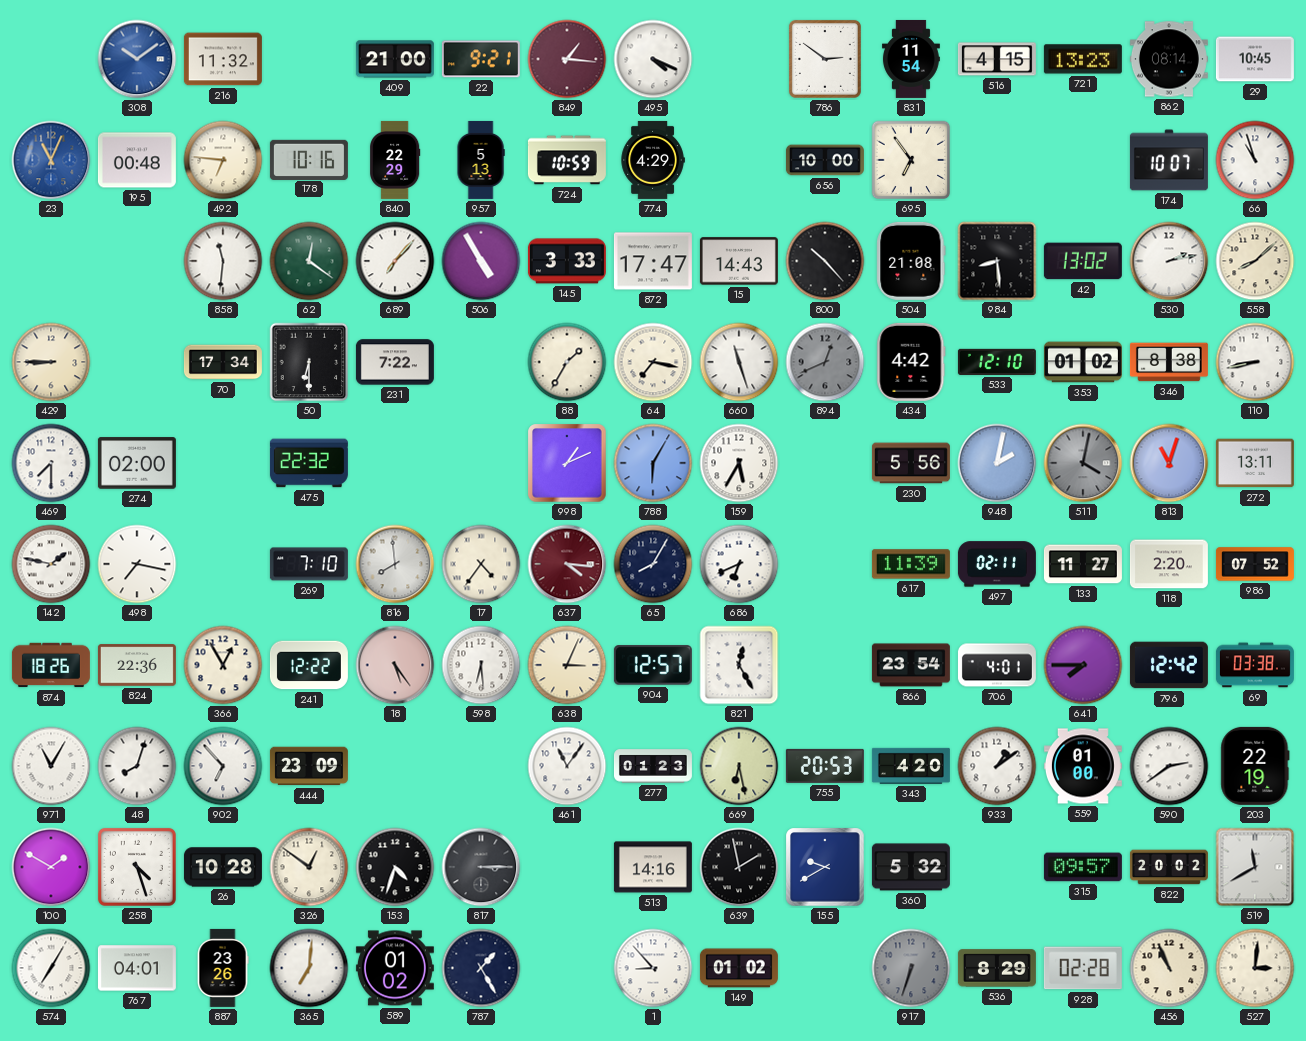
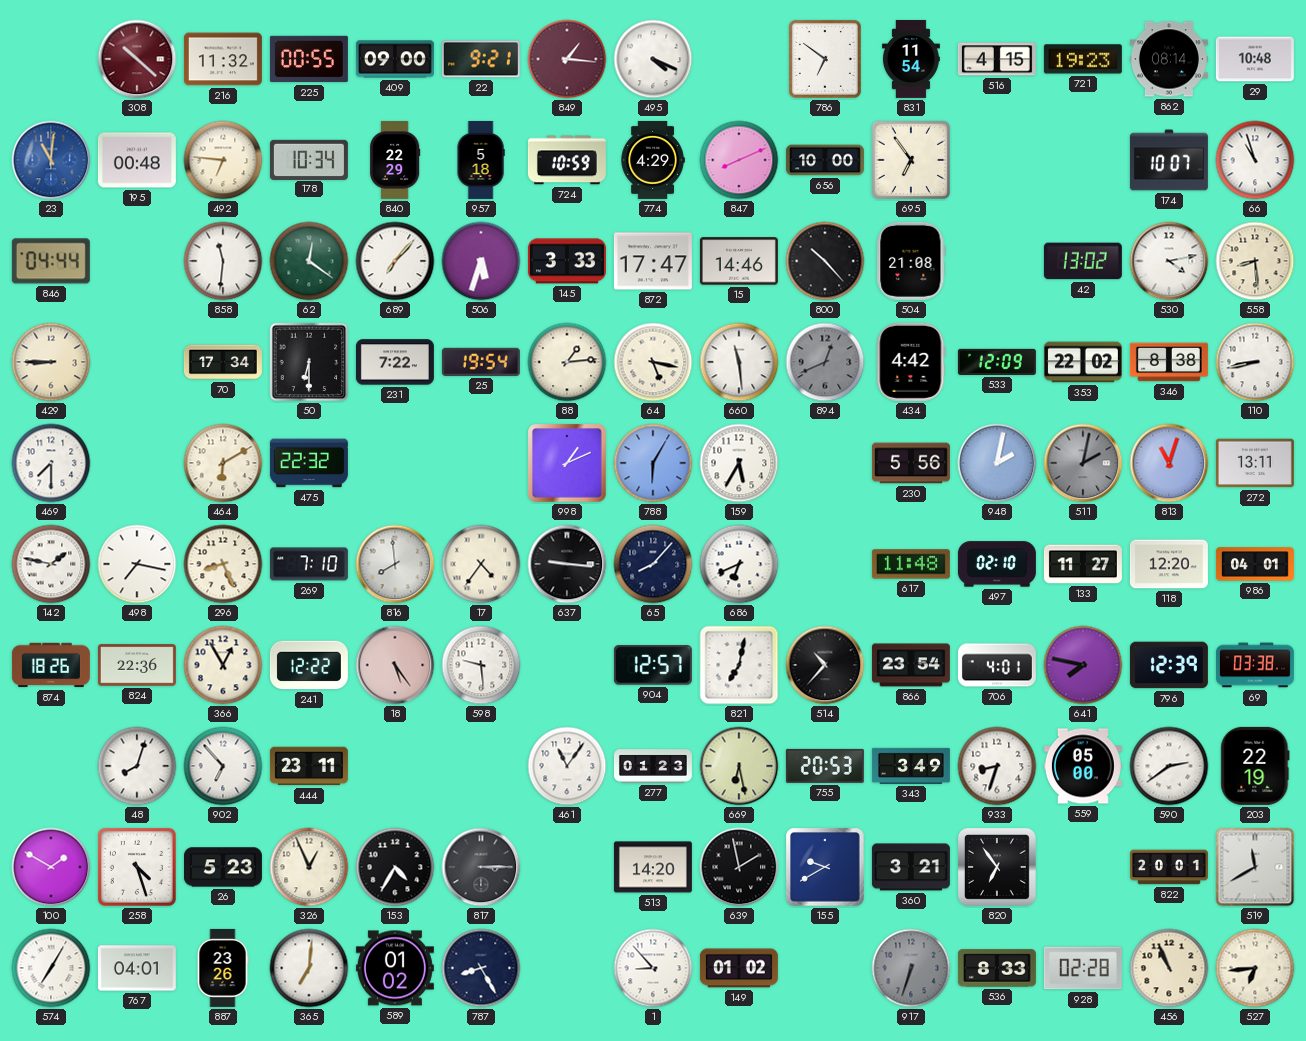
308: 10:09 -> 10:22
308 dial: blue -> burgundy
225: none -> 00:55
409: 21:00 -> 09:00
786: 2:51 -> 6:51
721: 13:23 -> 19:23
29: 10:45 -> 10:48
23: 11:04 -> 11:01
178: 10:16 -> 10:34
957: 5:13 -> 5:18
847: none -> 8:11
846: none -> 04:44
506: 4:55 -> 5:33
15: 14:43 -> 14:46
984: 8:29 -> none
530: 2:13 -> 4:13
558: 8:08 -> 8:29
25: none -> 19:54
88: 1:35 -> 1:14
64: 7:17 -> 5:17
660: 11:27 -> 11:29
533: 12:10 -> 12:09
353: 01:02 -> 22:02
274: 02:00 -> none
464: none -> 6:10
511: 4:02 -> 2:02
296: none -> 8:26
637: 4:16 -> 9:16
637 dial: burgundy -> black
65: 8:05 -> 8:07
617: 11:39 -> 11:48
497: 02:11 -> 02:10
118: 2:20 -> 12:20
986: 07:52 -> 04:01
598: 6:29 -> 9:29
638: 3:04 -> none
821: 12:25 -> 7:02
514: none -> 10:37
641: 7:45 -> 7:47
796: 12:42 -> 12:39
971: 11:05 -> none
444: 23:09 -> 23:11
343: 4:20 -> 3:49
933: 1:09 -> 8:33
559: 01:00 -> 05:00
26: 10:28 -> 5:23
326: 12:51 -> 12:56
153: 4:33 -> 4:35
513: 14:16 -> 14:20
360: 5:32 -> 3:21
820: none -> 6:54
315: 09:57 -> none
822: 20:02 -> 20:01
787: 1:25 -> 8:25
536: 8:29 -> 8:33
527: 3:01 -> 6:44
